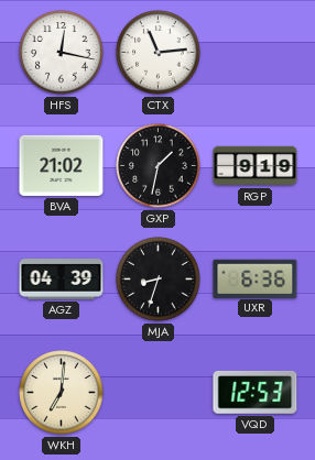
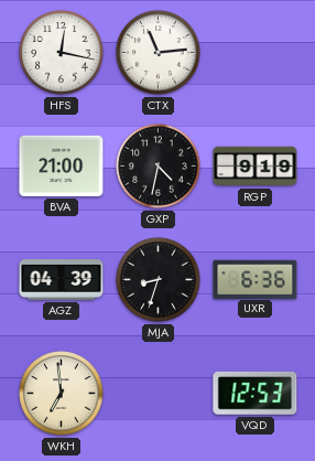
BVA: 21:02 -> 21:00
GXP: 1:32 -> 4:32
WKH: 7:01 -> 6:59
